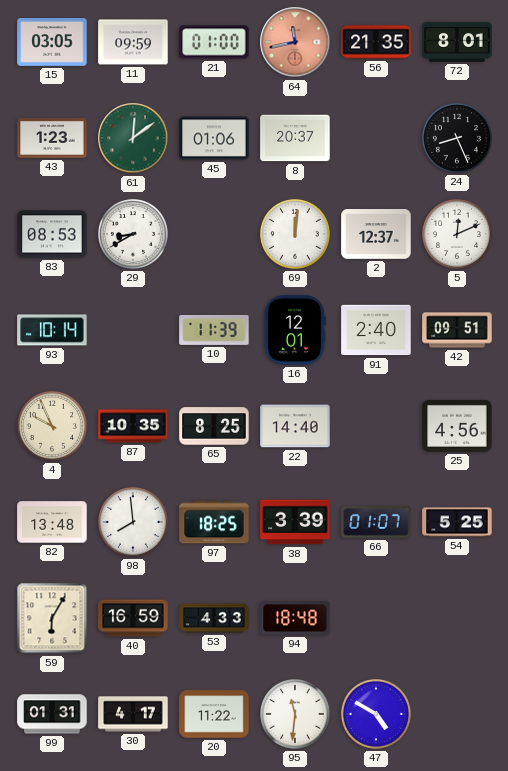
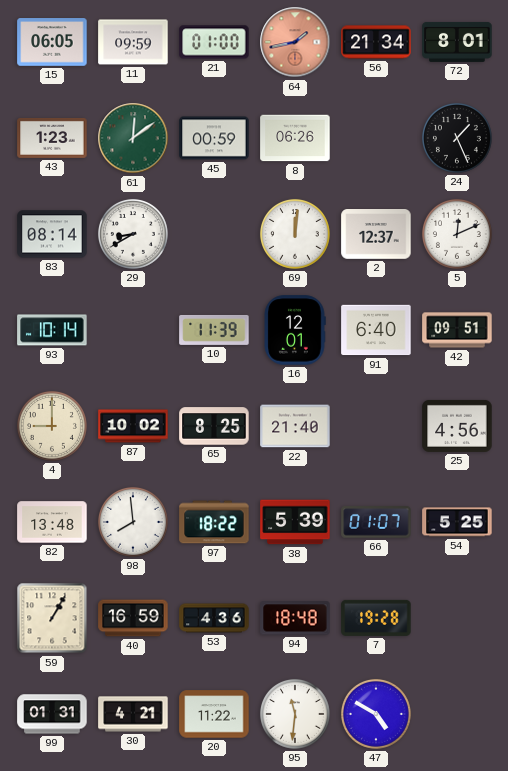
15: 03:05 -> 06:05
64: 11:43 -> 1:43
56: 21:35 -> 21:34
45: 01:06 -> 00:59
8: 20:37 -> 06:26
24: 8:26 -> 1:26
83: 08:53 -> 08:14
91: 2:40 -> 6:40
4: 9:56 -> 9:00
87: 10:35 -> 10:02
22: 14:40 -> 21:40
97: 18:25 -> 18:22
38: 3:39 -> 5:39
59: 6:05 -> 1:05
53: 4:33 -> 4:36
7: none -> 19:28
30: 4:17 -> 4:21
